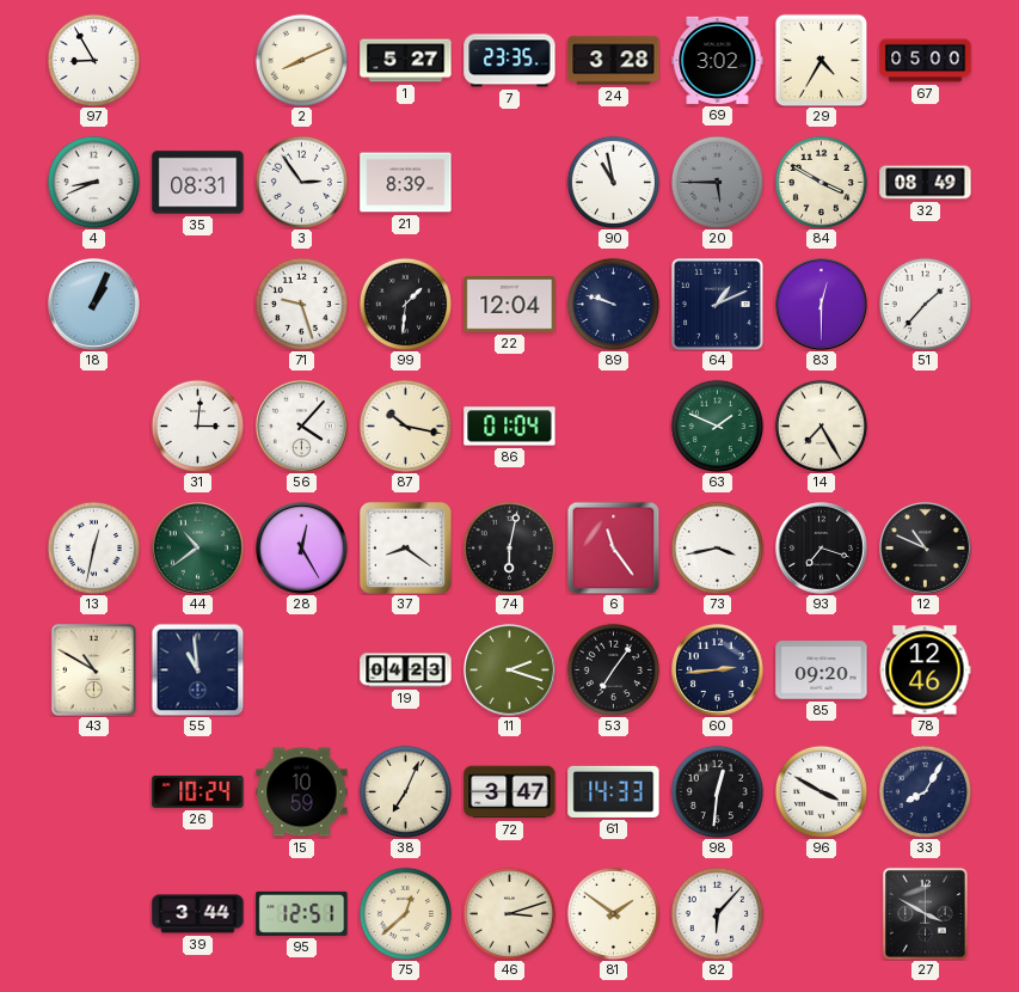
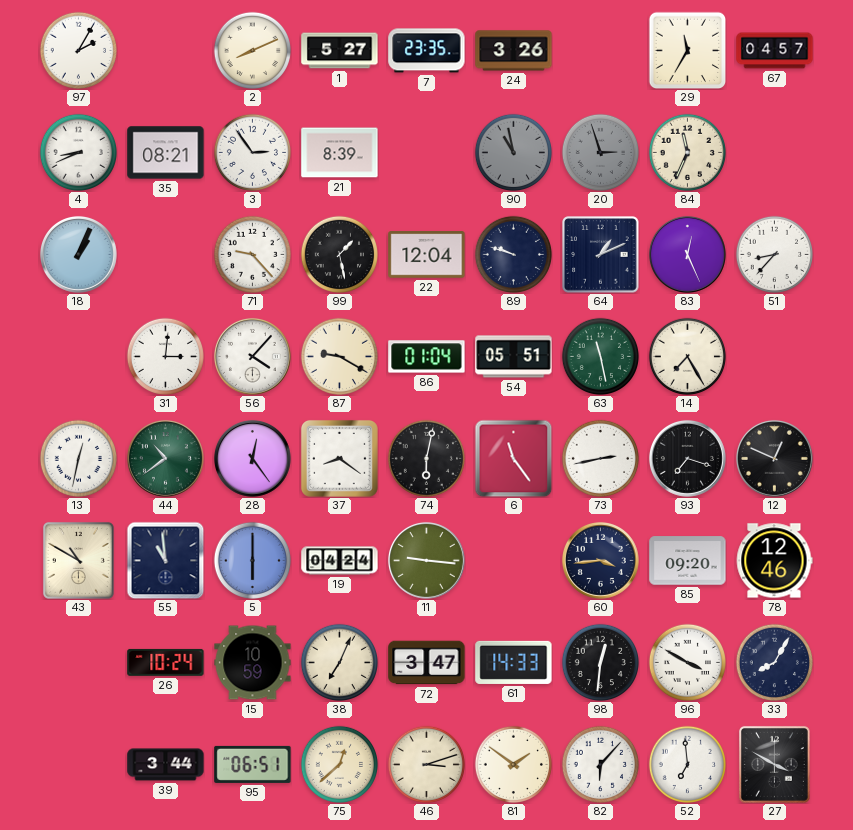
97: 8:55 -> 2:05
24: 3:28 -> 3:26
69: 3:02 -> none
29: 4:35 -> 11:35
67: 05:00 -> 04:57
35: 08:31 -> 08:21
90 dial: white -> grey
20: 5:45 -> 2:57
84: 3:50 -> 11:34
32: 08:49 -> none
71: 9:27 -> 9:23
99: 1:31 -> 1:28
83: 12:30 -> 12:26
51: 1:37 -> 8:37
87: 10:17 -> 9:20
54: none -> 05:51
63: 1:49 -> 11:28
28: 12:25 -> 12:24
73: 3:43 -> 2:43
12: 10:49 -> 12:49
5: none -> 6:00
19: 04:23 -> 04:24
11: 2:18 -> 9:16
53: 7:06 -> none
60: 2:44 -> 3:44
95: 12:51 -> 06:51
52: none -> 6:59
